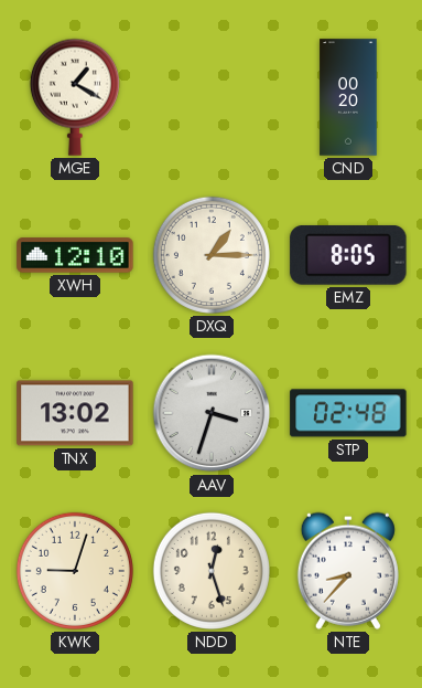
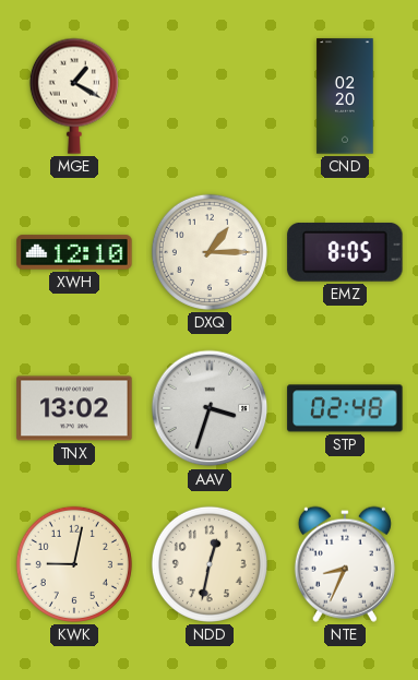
CND: 00:20 -> 02:20
KWK: 9:03 -> 9:02
NDD: 12:27 -> 12:32
NTE: 8:37 -> 8:34
